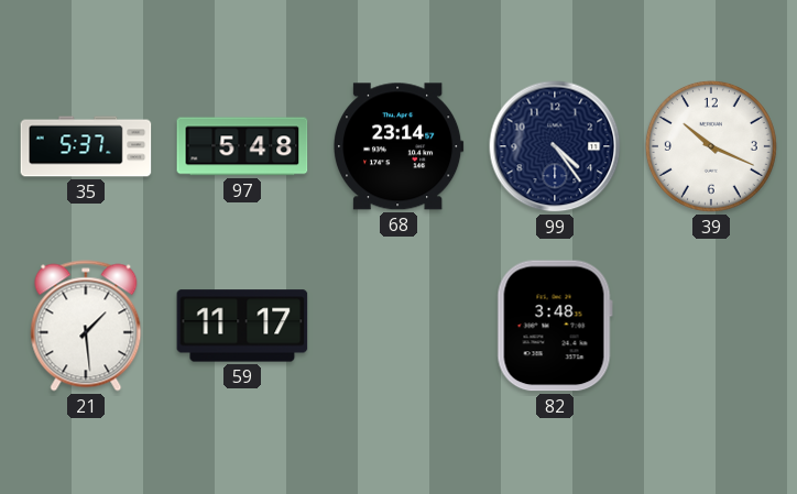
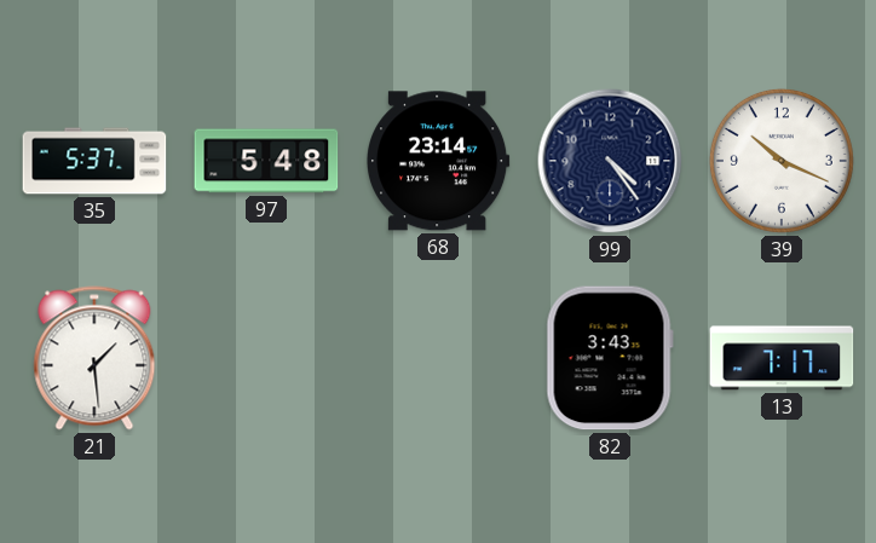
59: 11:17 -> none
82: 3:48 -> 3:43
13: none -> 7:17
